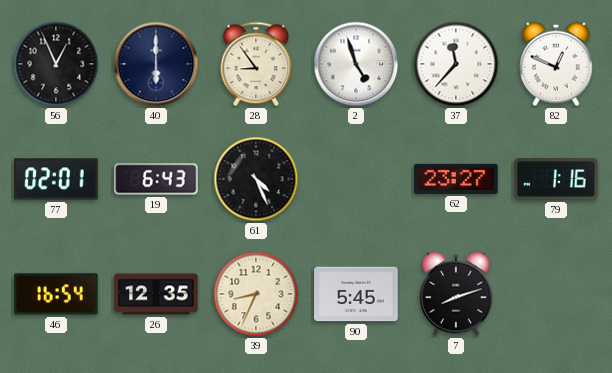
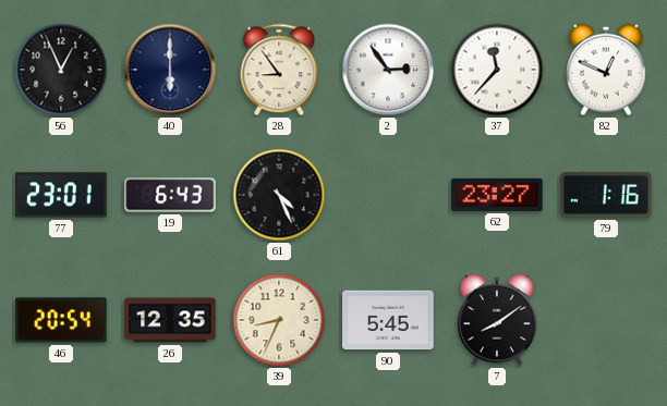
2: 4:57 -> 2:54
77: 02:01 -> 23:01
46: 16:54 -> 20:54
7: 8:12 -> 8:09
